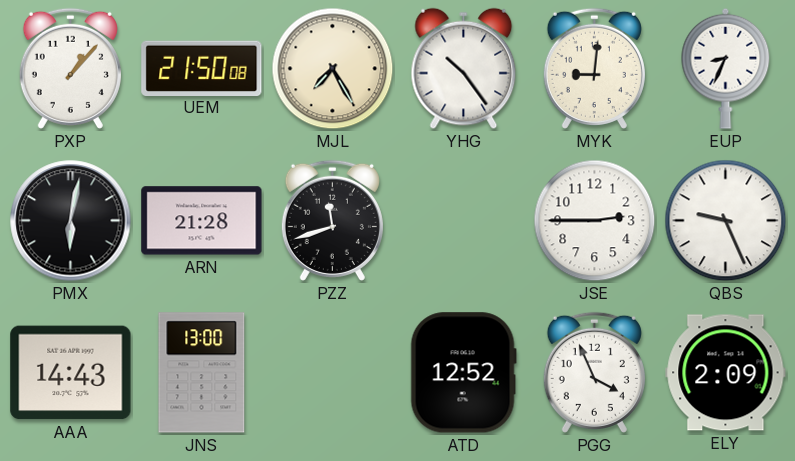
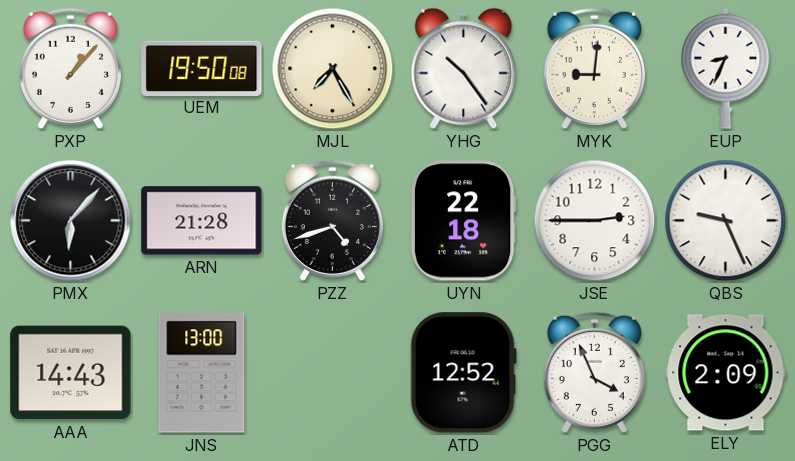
UEM: 21:50 -> 19:50
PMX: 6:02 -> 6:07
PZZ: 11:42 -> 4:42
UYN: none -> 22:18
